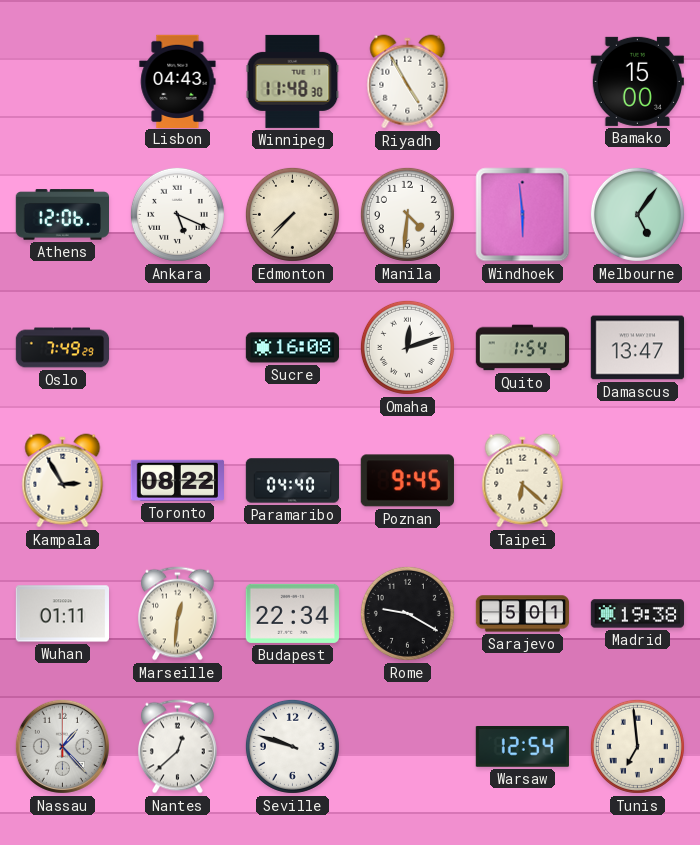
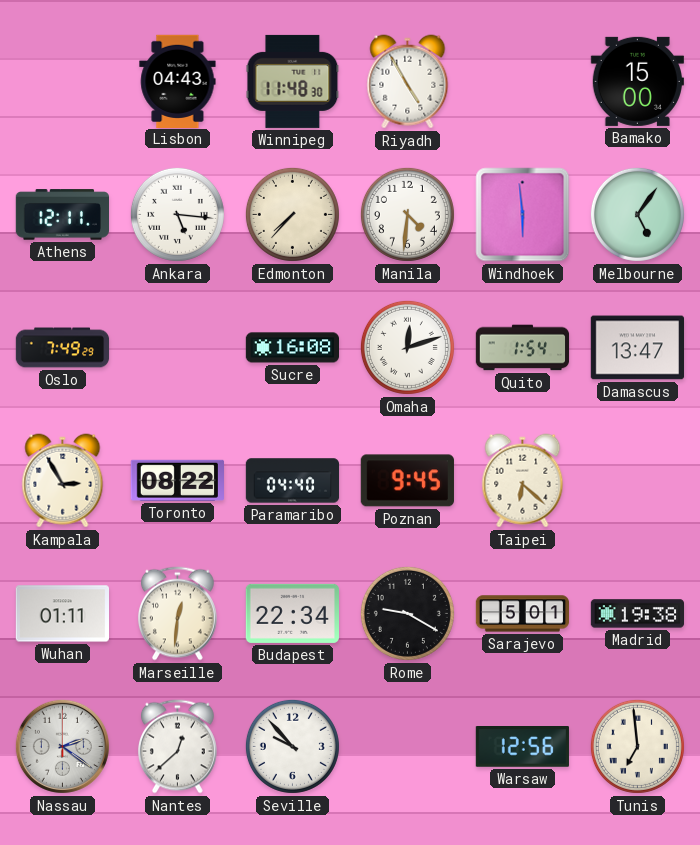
Athens: 12:06 -> 12:11
Ankara: 5:19 -> 5:16
Nassau: 1:23 -> 2:21
Seville: 9:48 -> 9:53
Warsaw: 12:54 -> 12:56
